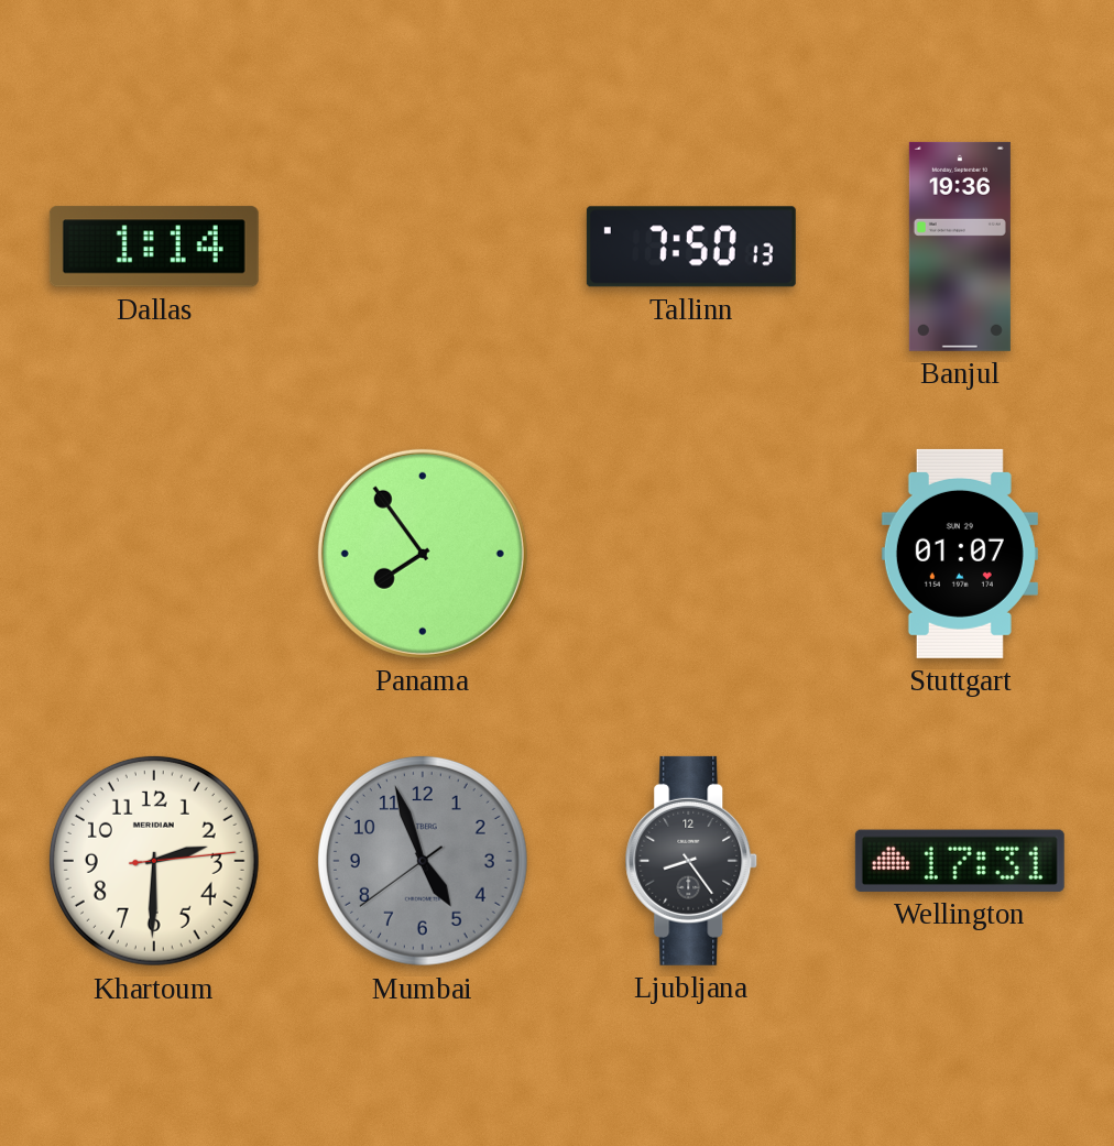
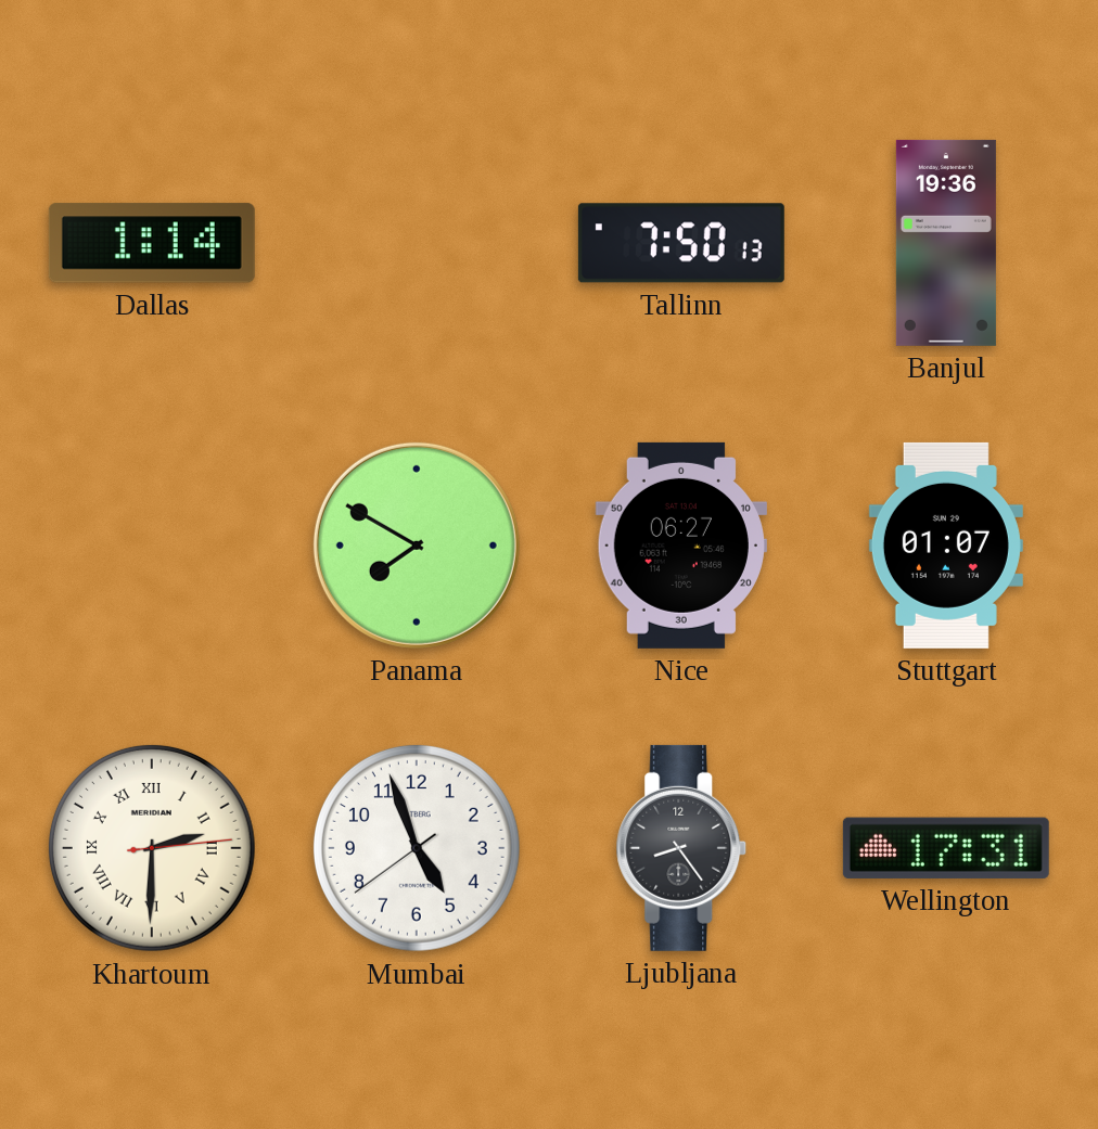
Panama: 7:54 -> 7:50
Nice: none -> 06:27
Khartoum numerals: Arabic -> Roman
Mumbai dial: grey -> white
